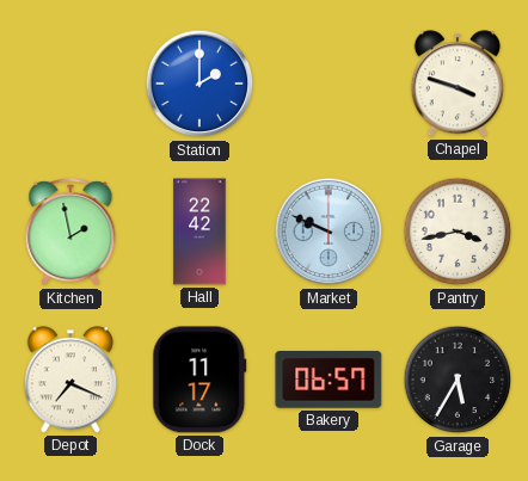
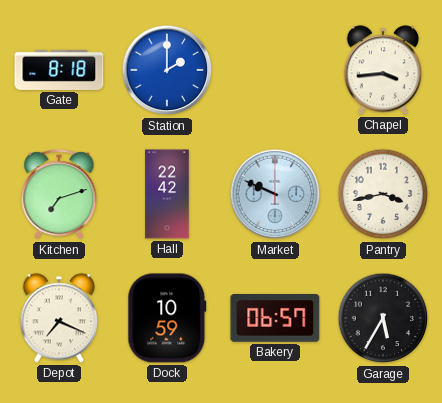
Gate: none -> 8:18
Chapel: 3:48 -> 3:44
Kitchen: 1:58 -> 7:12
Dock: 11:17 -> 10:59
